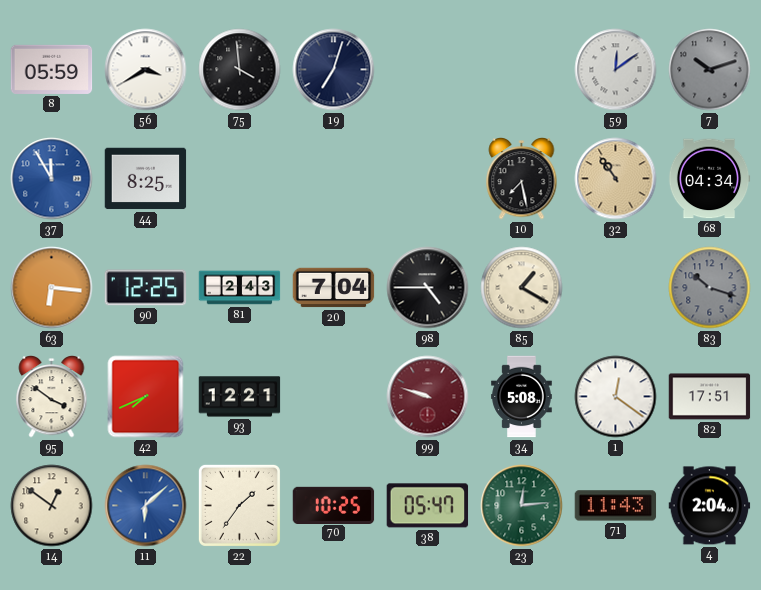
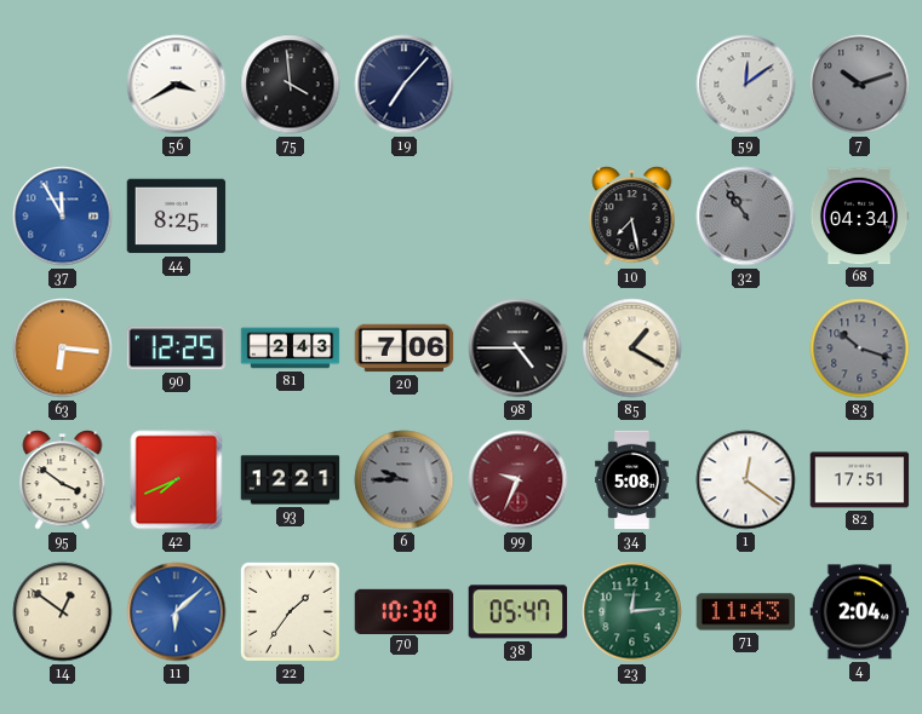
8: 05:59 -> none
19: 7:03 -> 7:07
32 dial: champagne -> grey
20: 7:04 -> 7:06
6: none -> 9:45
99: 9:48 -> 9:34
70: 10:25 -> 10:30
